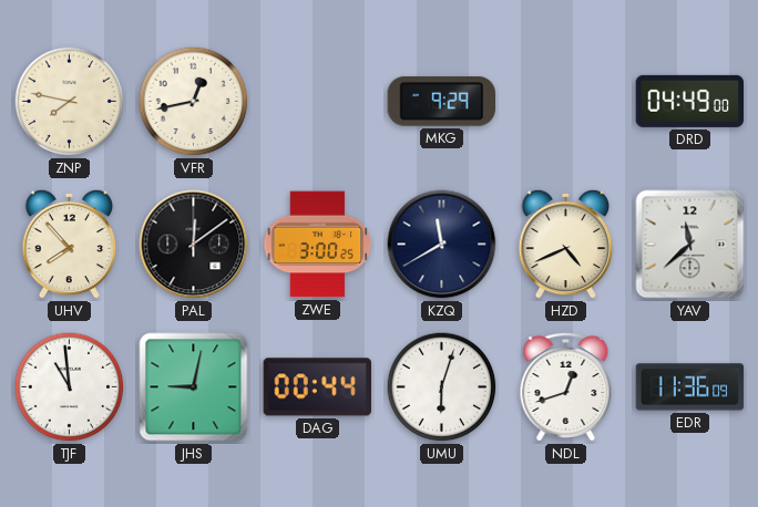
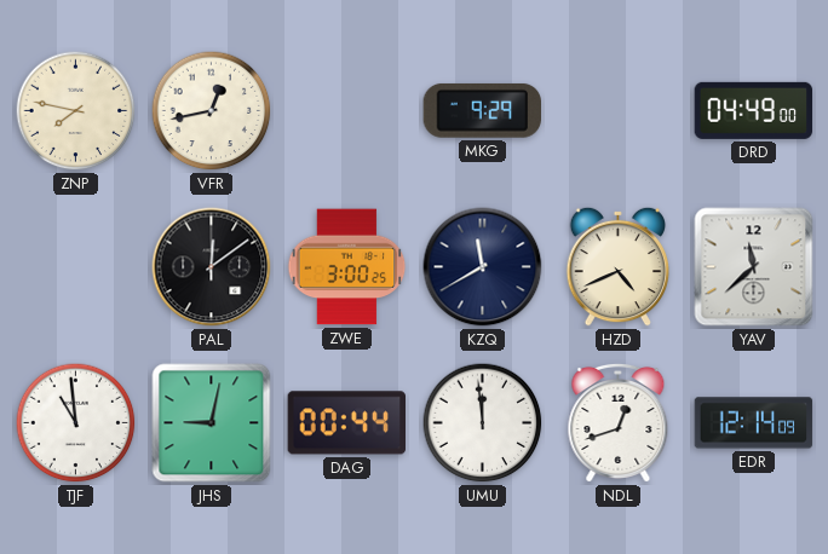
UHV: 7:53 -> none
UMU: 6:03 -> 11:59
EDR: 11:36 -> 12:14
